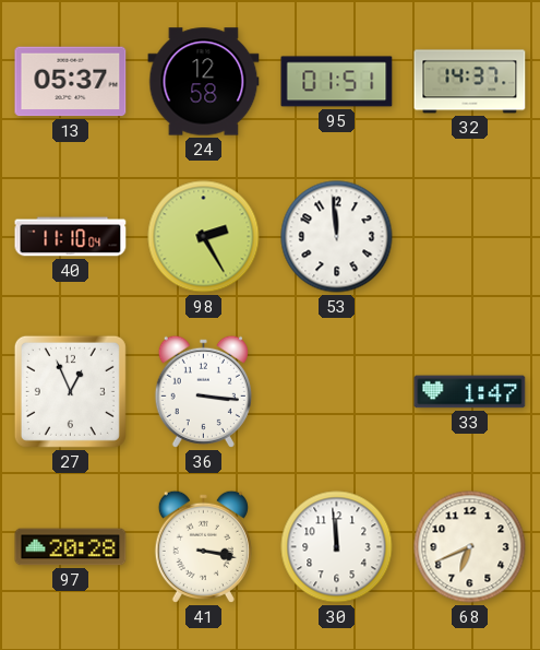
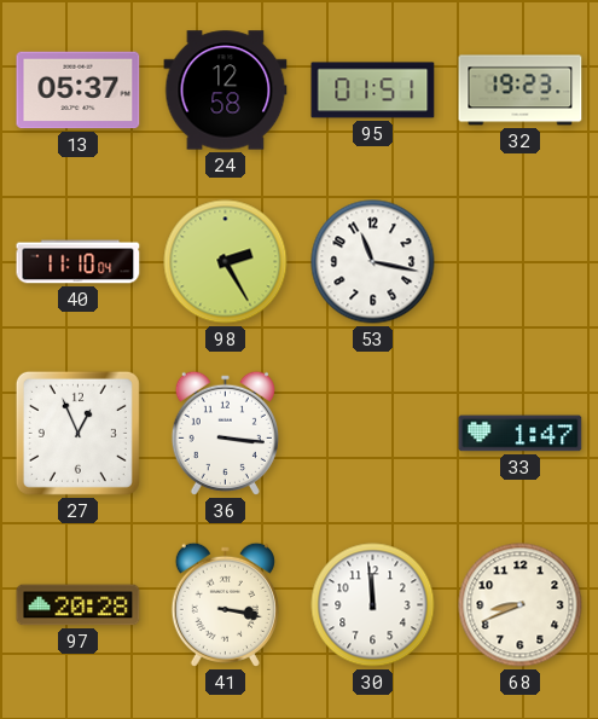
32: 14:37 -> 19:23
53: 11:59 -> 11:17
68: 6:41 -> 8:41
